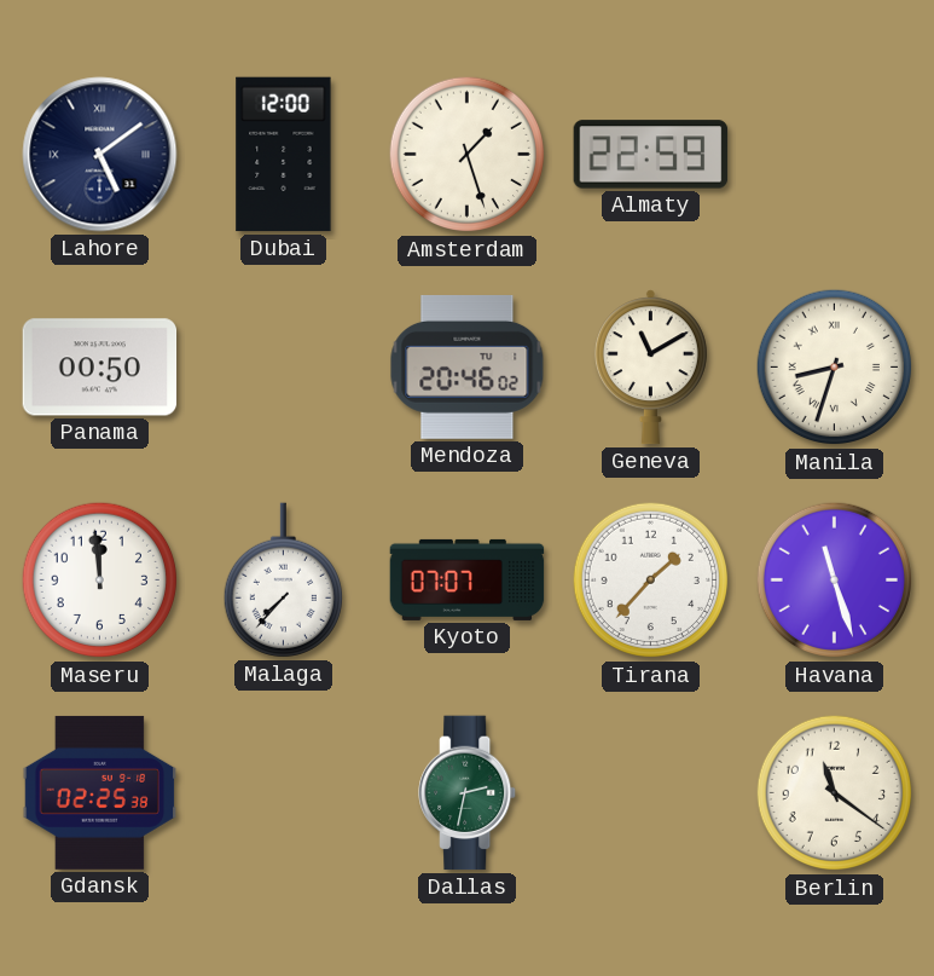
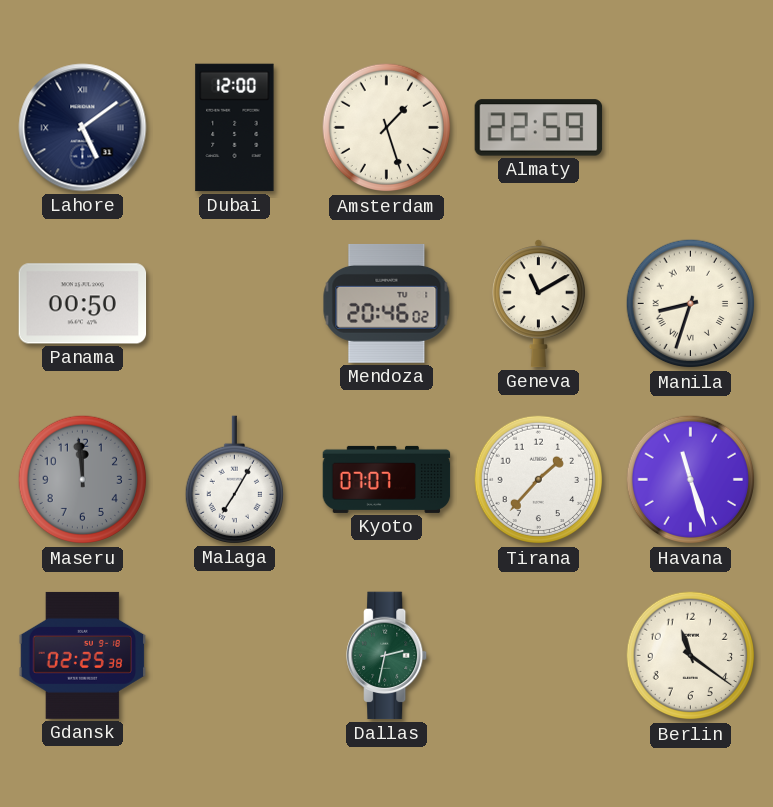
Maseru dial: white -> grey
Malaga: 7:37 -> 7:05
